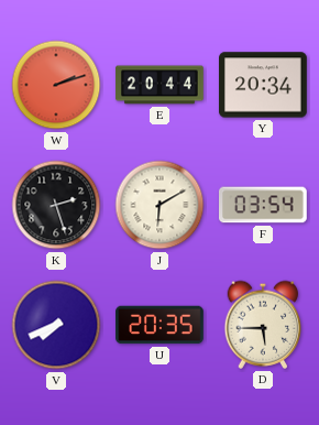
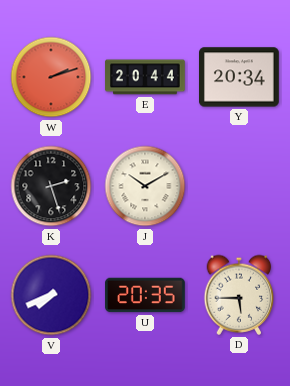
J: 6:10 -> 10:10
F: 03:54 -> none
